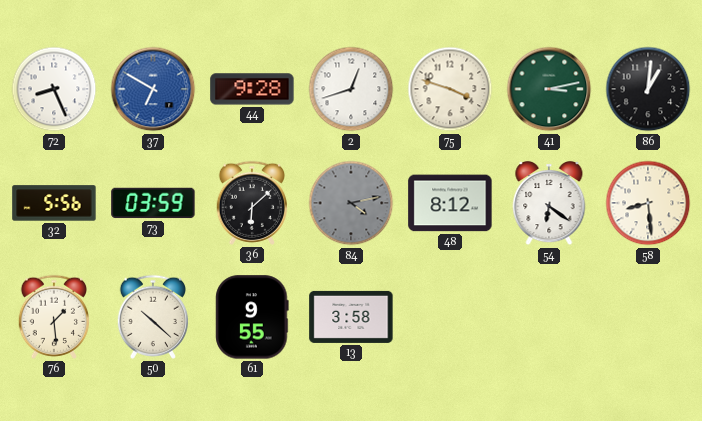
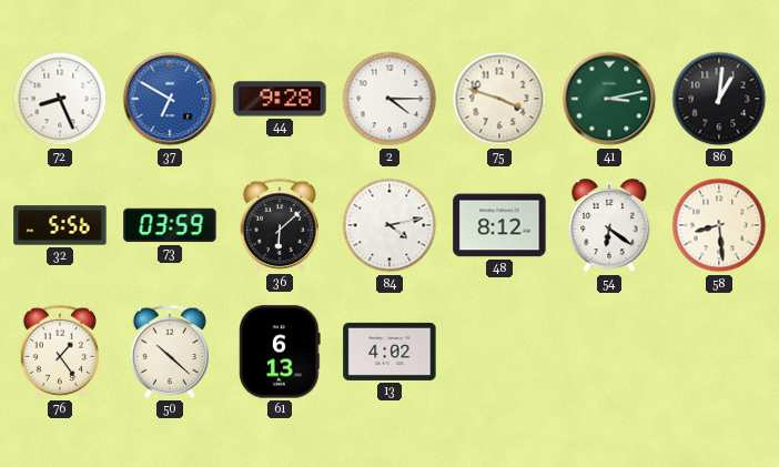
2: 12:42 -> 4:15
84 dial: grey -> white
76: 1:29 -> 1:24
61: 9:55 -> 6:13
13: 3:58 -> 4:02
